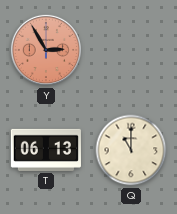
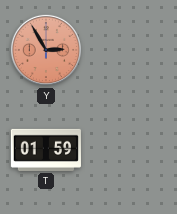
T: 06:13 -> 01:59
Q: 11:00 -> none
